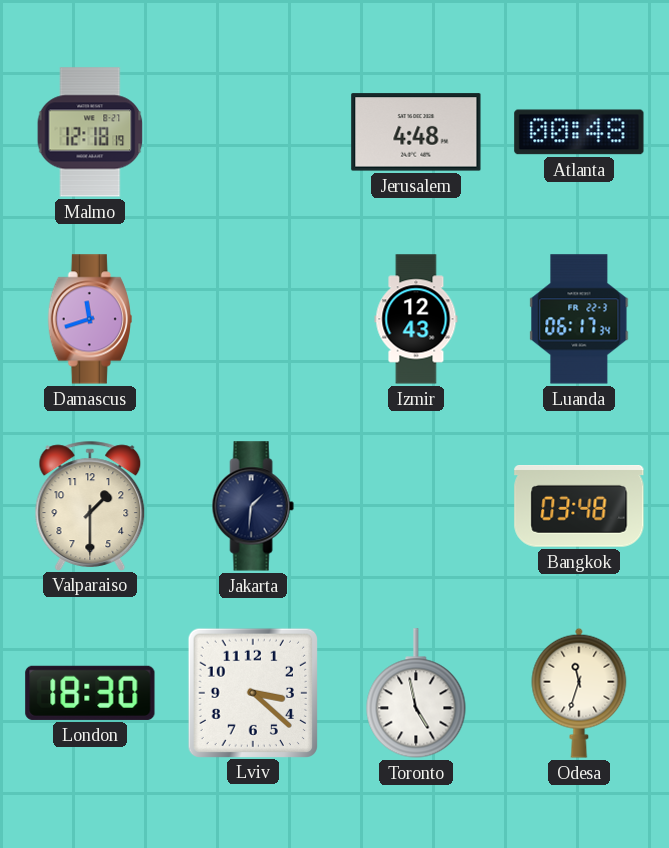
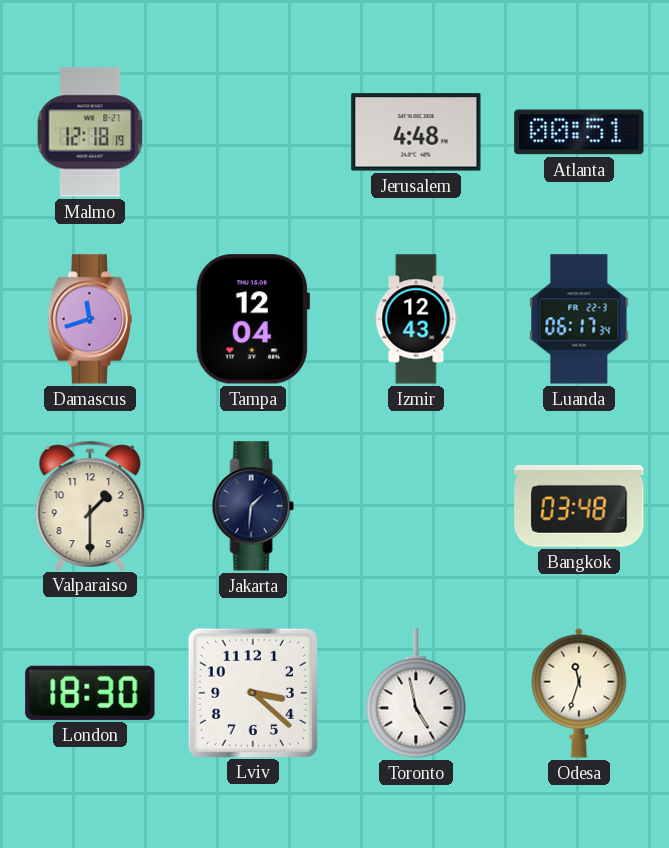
Atlanta: 00:48 -> 00:51
Tampa: none -> 12:04
